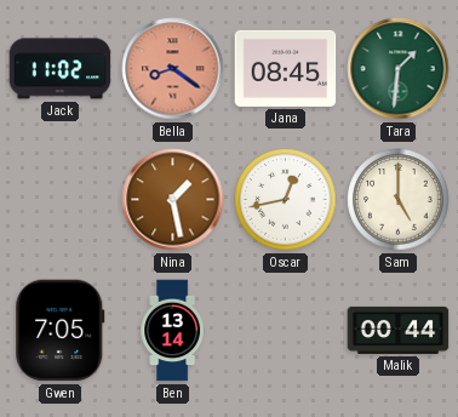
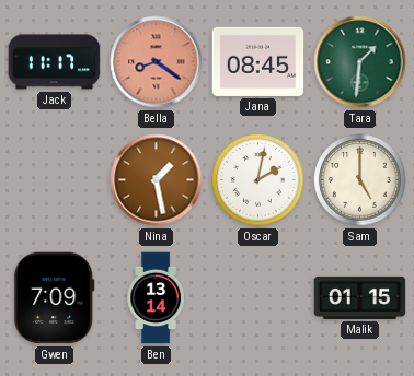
Jack: 11:02 -> 11:17
Oscar: 12:43 -> 2:02
Gwen: 7:05 -> 7:09
Malik: 00:44 -> 01:15
